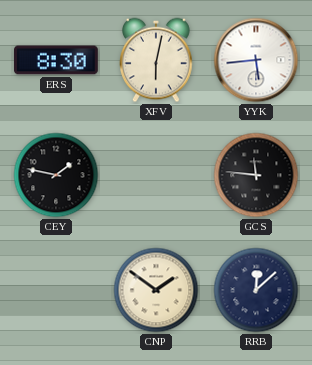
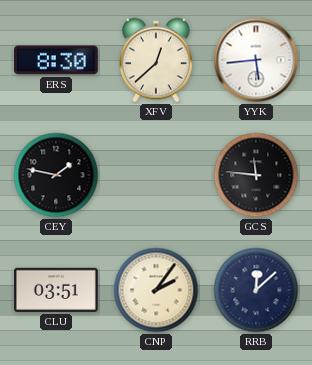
XFV: 6:02 -> 12:38
CLU: none -> 03:51
CNP: 1:51 -> 2:06
